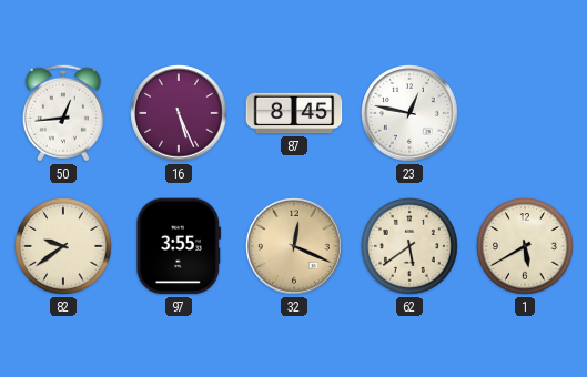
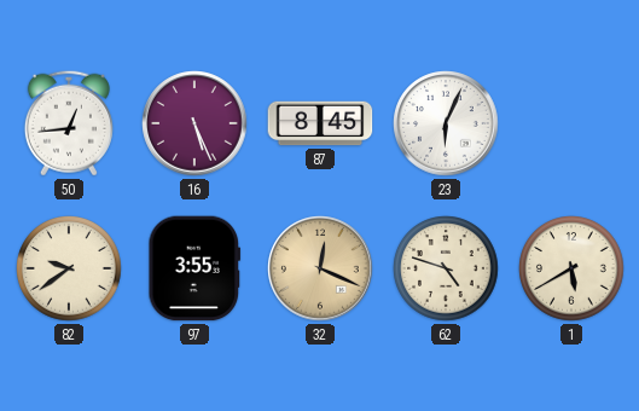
23: 12:47 -> 6:04
62: 5:39 -> 4:48
